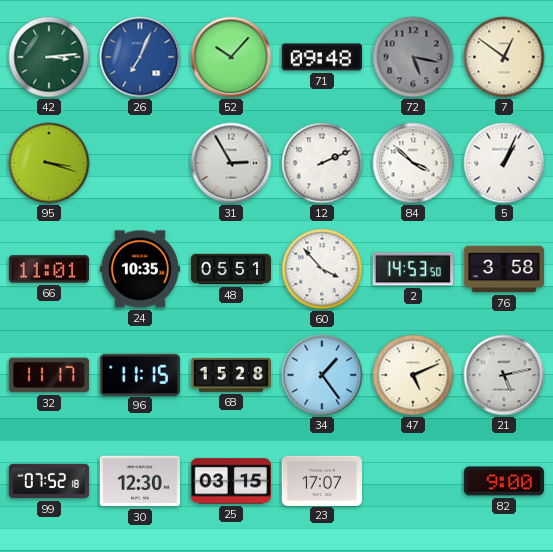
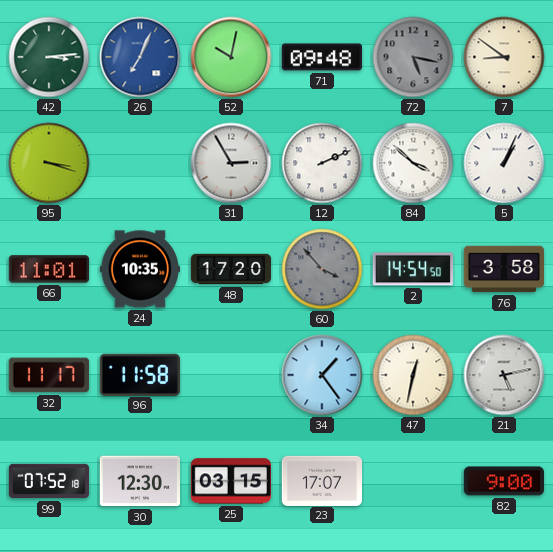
52: 10:07 -> 10:02
7: 12:51 -> 8:51
48: 05:51 -> 17:20
60 dial: white -> grey
2: 14:53 -> 14:54
96: 11:15 -> 11:58
68: 15:28 -> none
47: 5:11 -> 12:32
